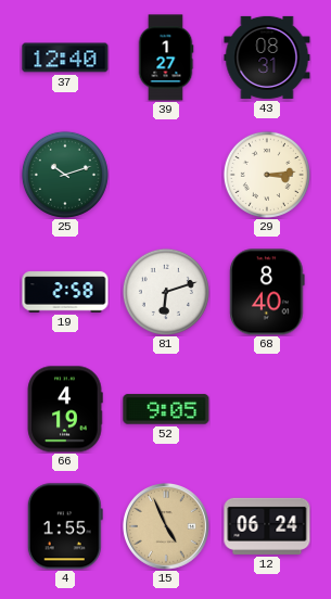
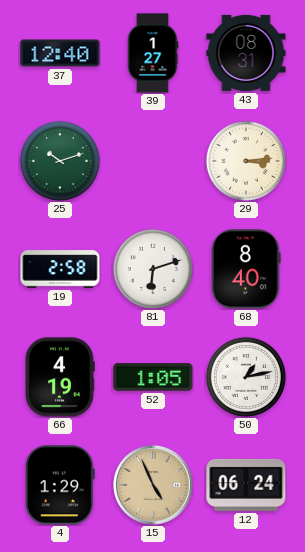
52: 9:05 -> 1:05
50: none -> 1:13
4: 1:55 -> 1:29
